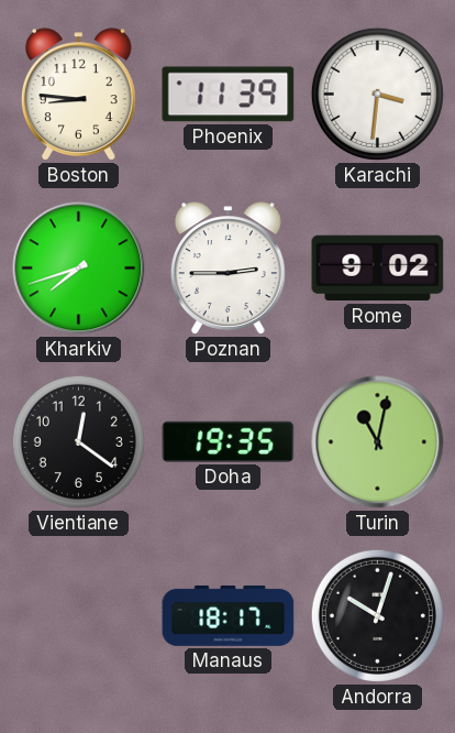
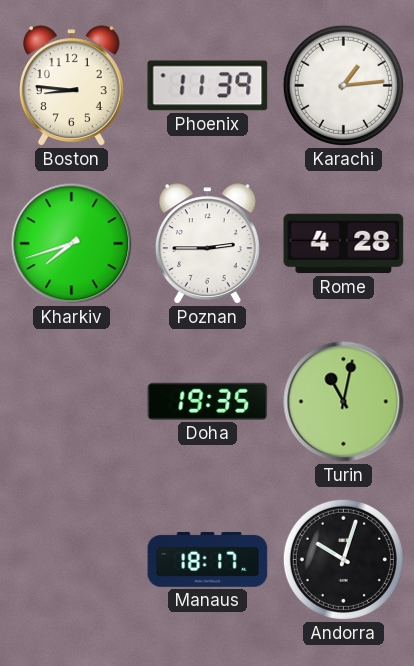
Karachi: 3:31 -> 1:14
Rome: 9:02 -> 4:28
Vientiane: 12:21 -> none
